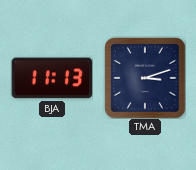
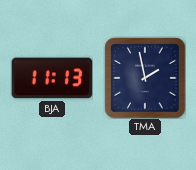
TMA: 3:12 -> 1:58
